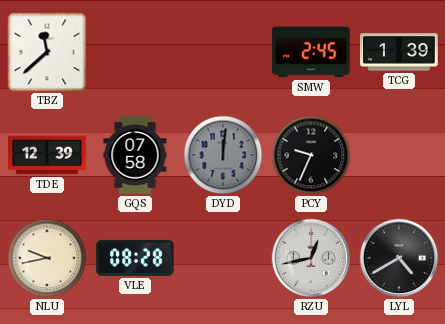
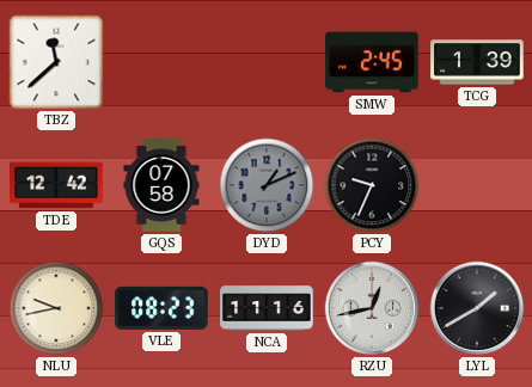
TDE: 12:39 -> 12:42
DYD: 12:01 -> 1:11
VLE: 08:28 -> 08:23
NCA: none -> 11:16
LYL: 4:40 -> 1:40
